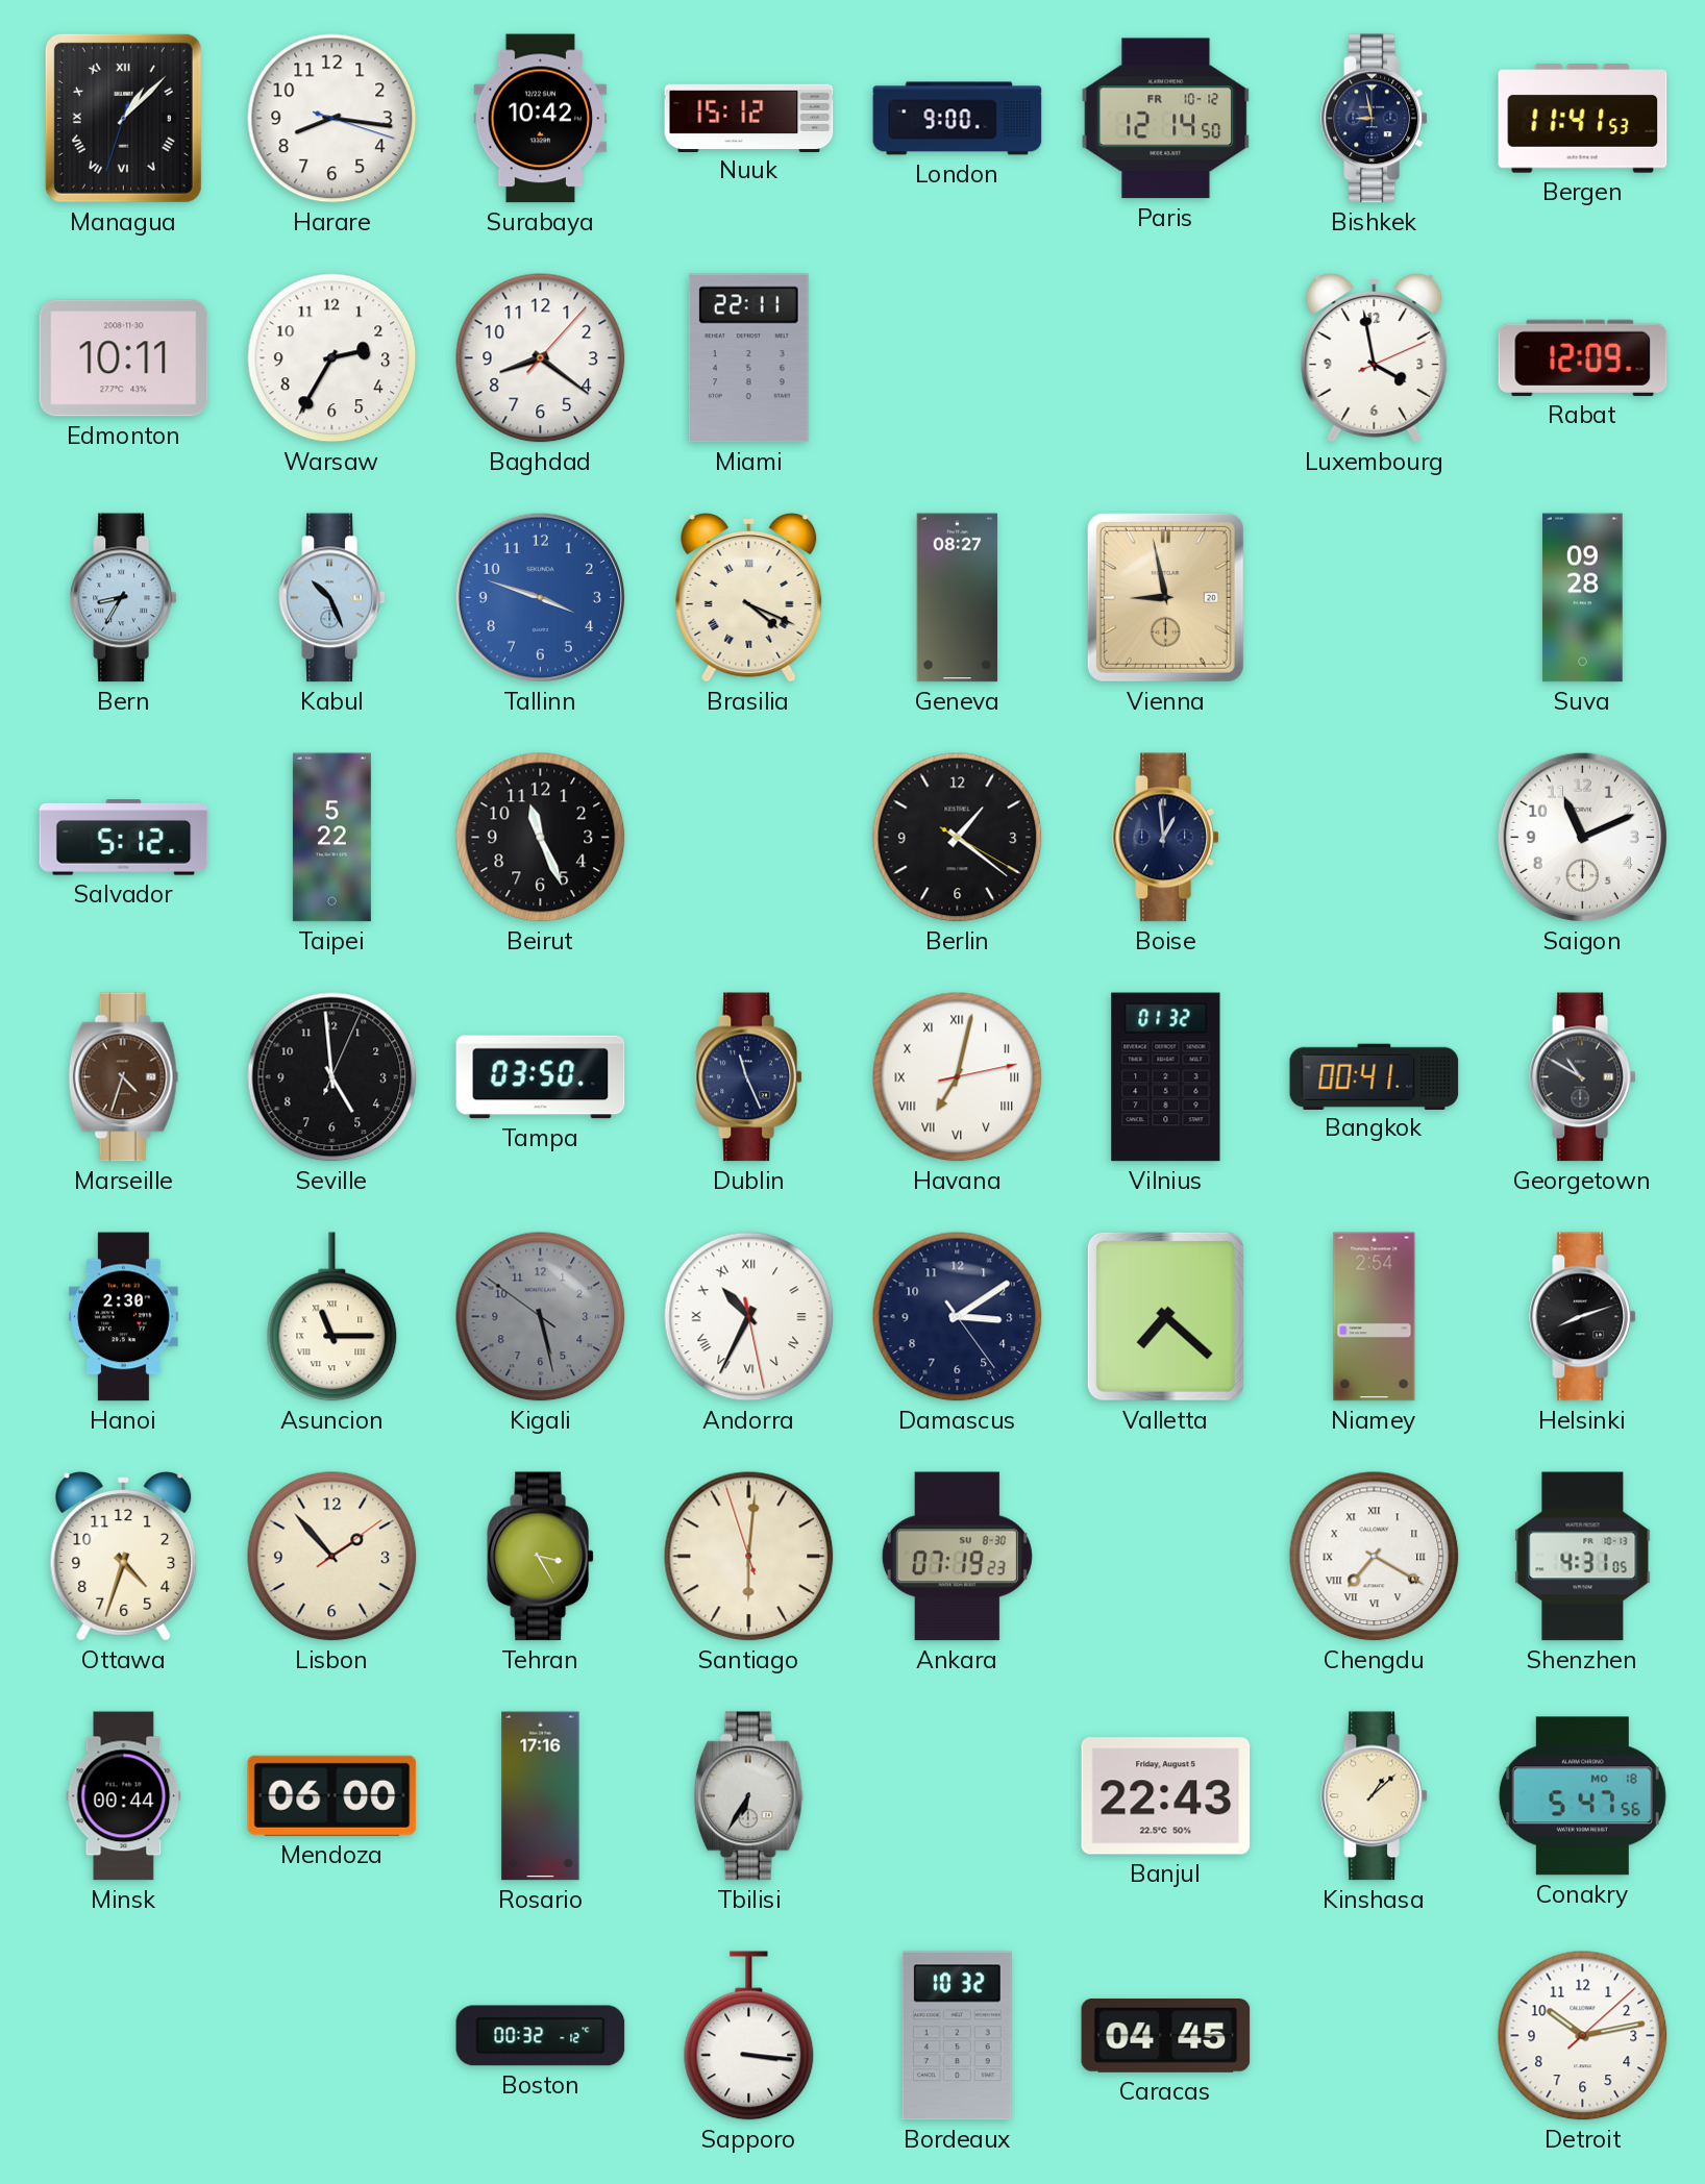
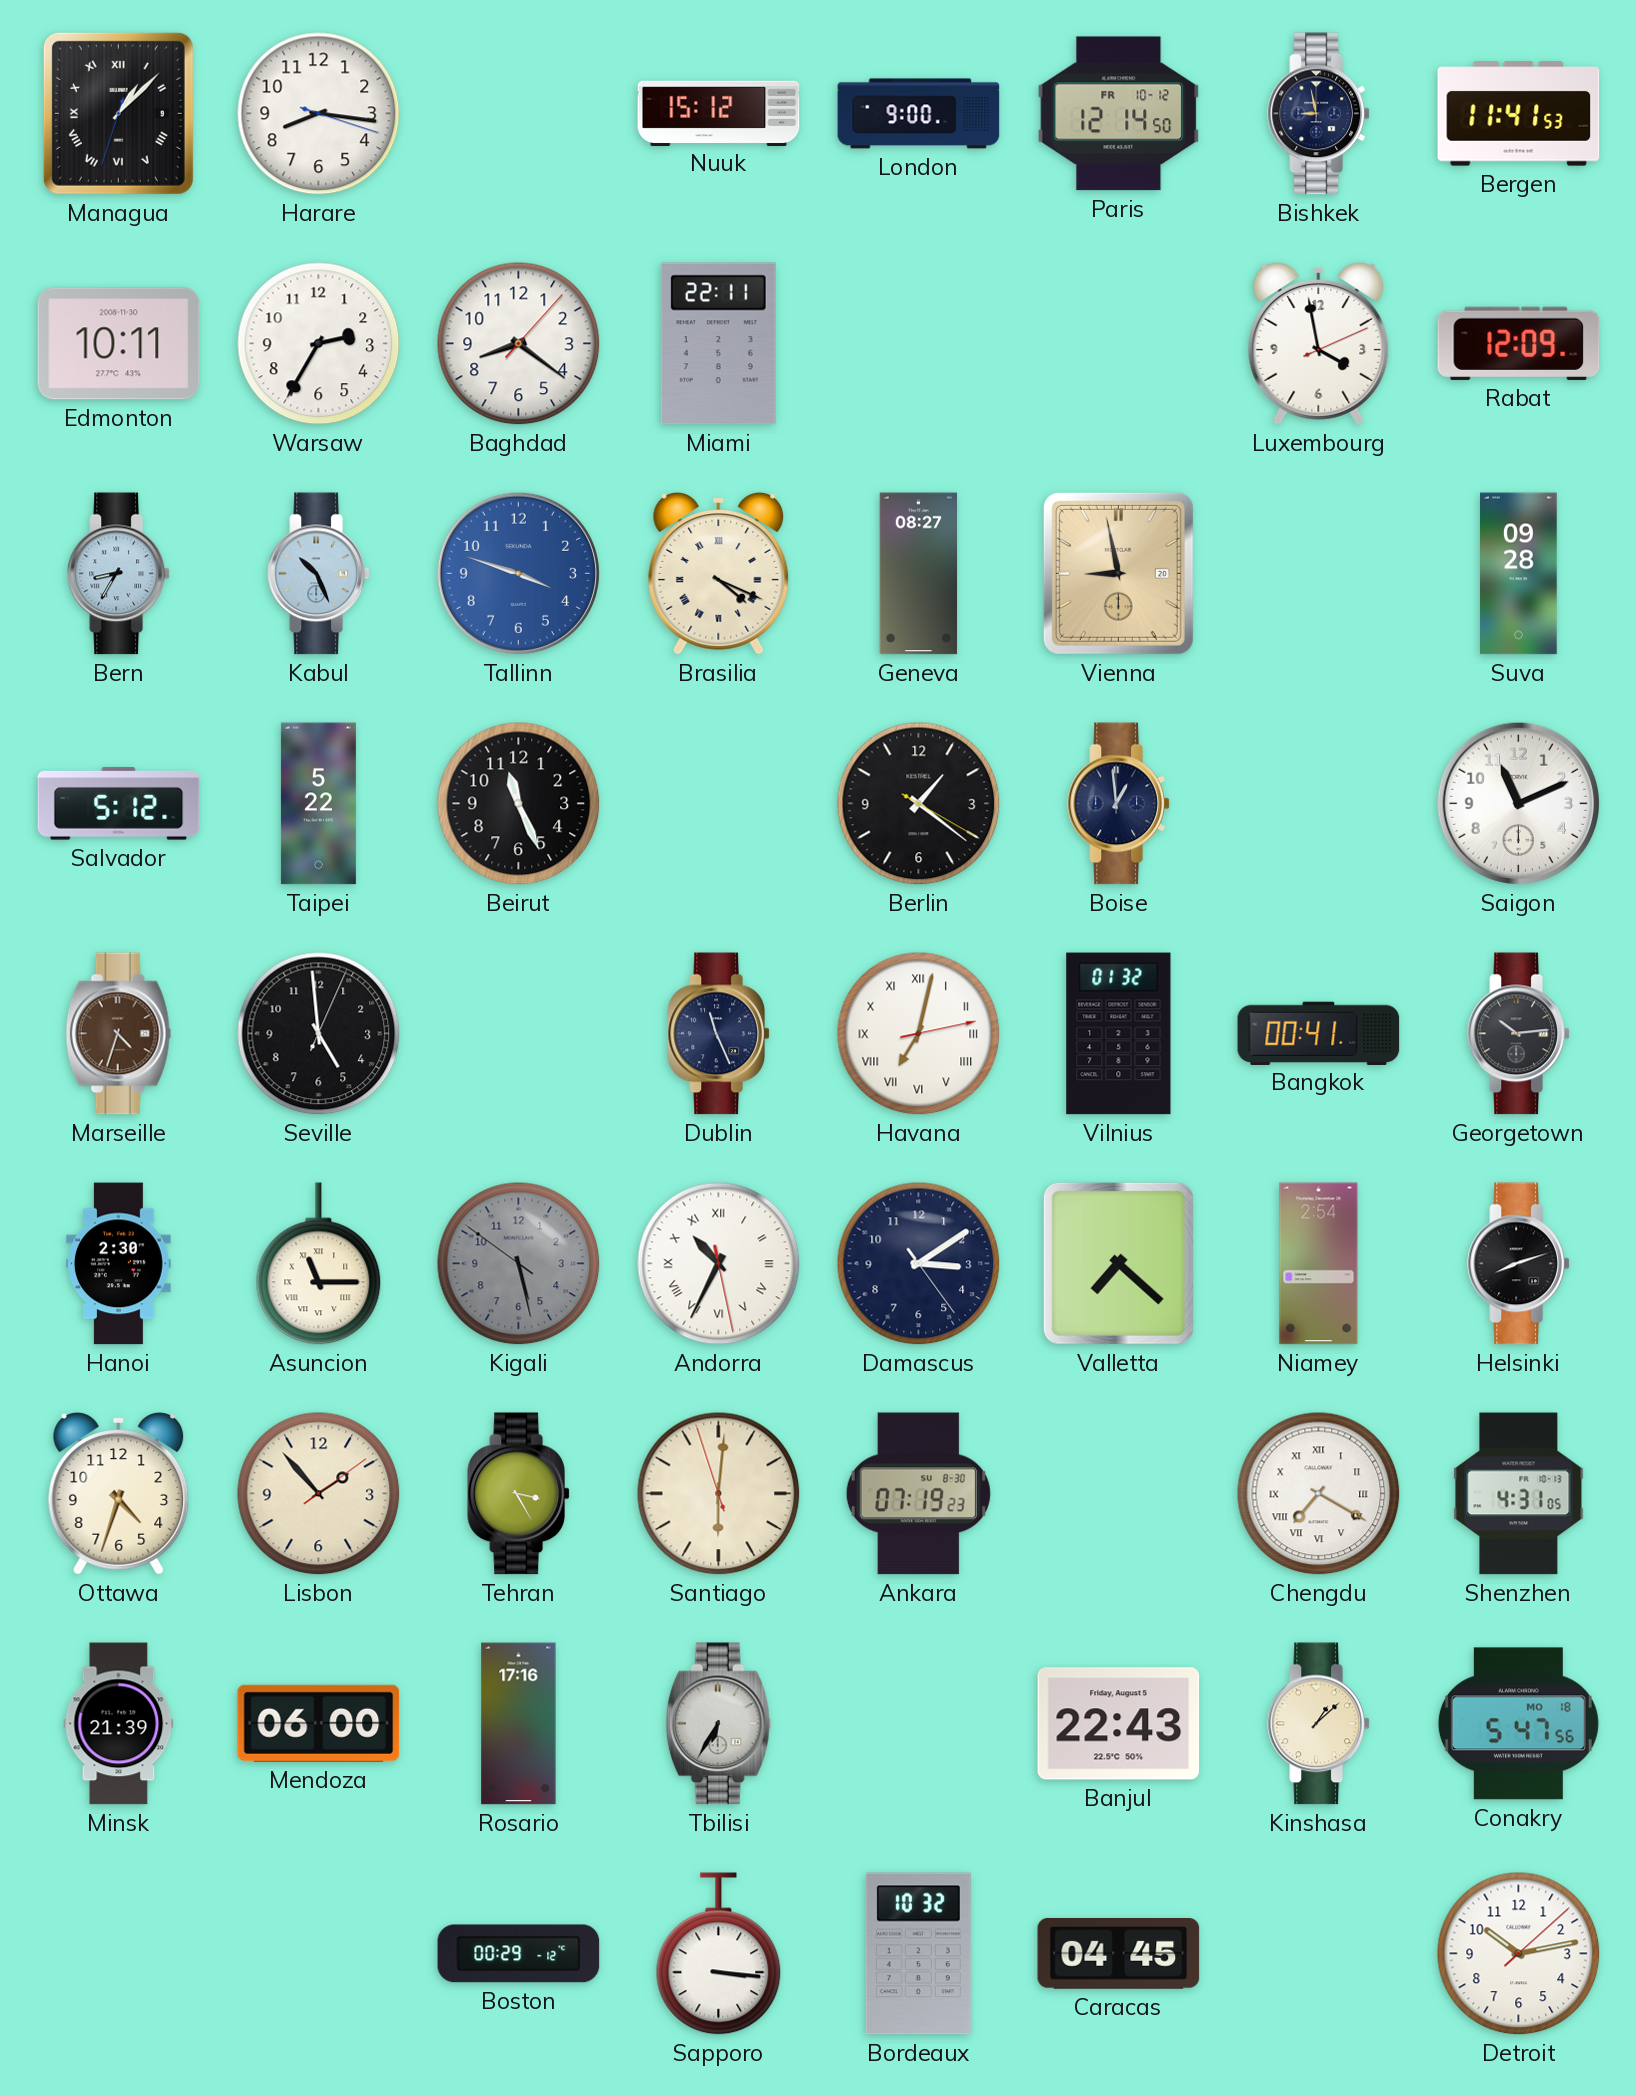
Surabaya: 10:42 -> none
Tampa: 03:50 -> none
Georgetown: 10:50 -> 10:14
Minsk: 00:44 -> 21:39
Boston: 00:32 -> 00:29
